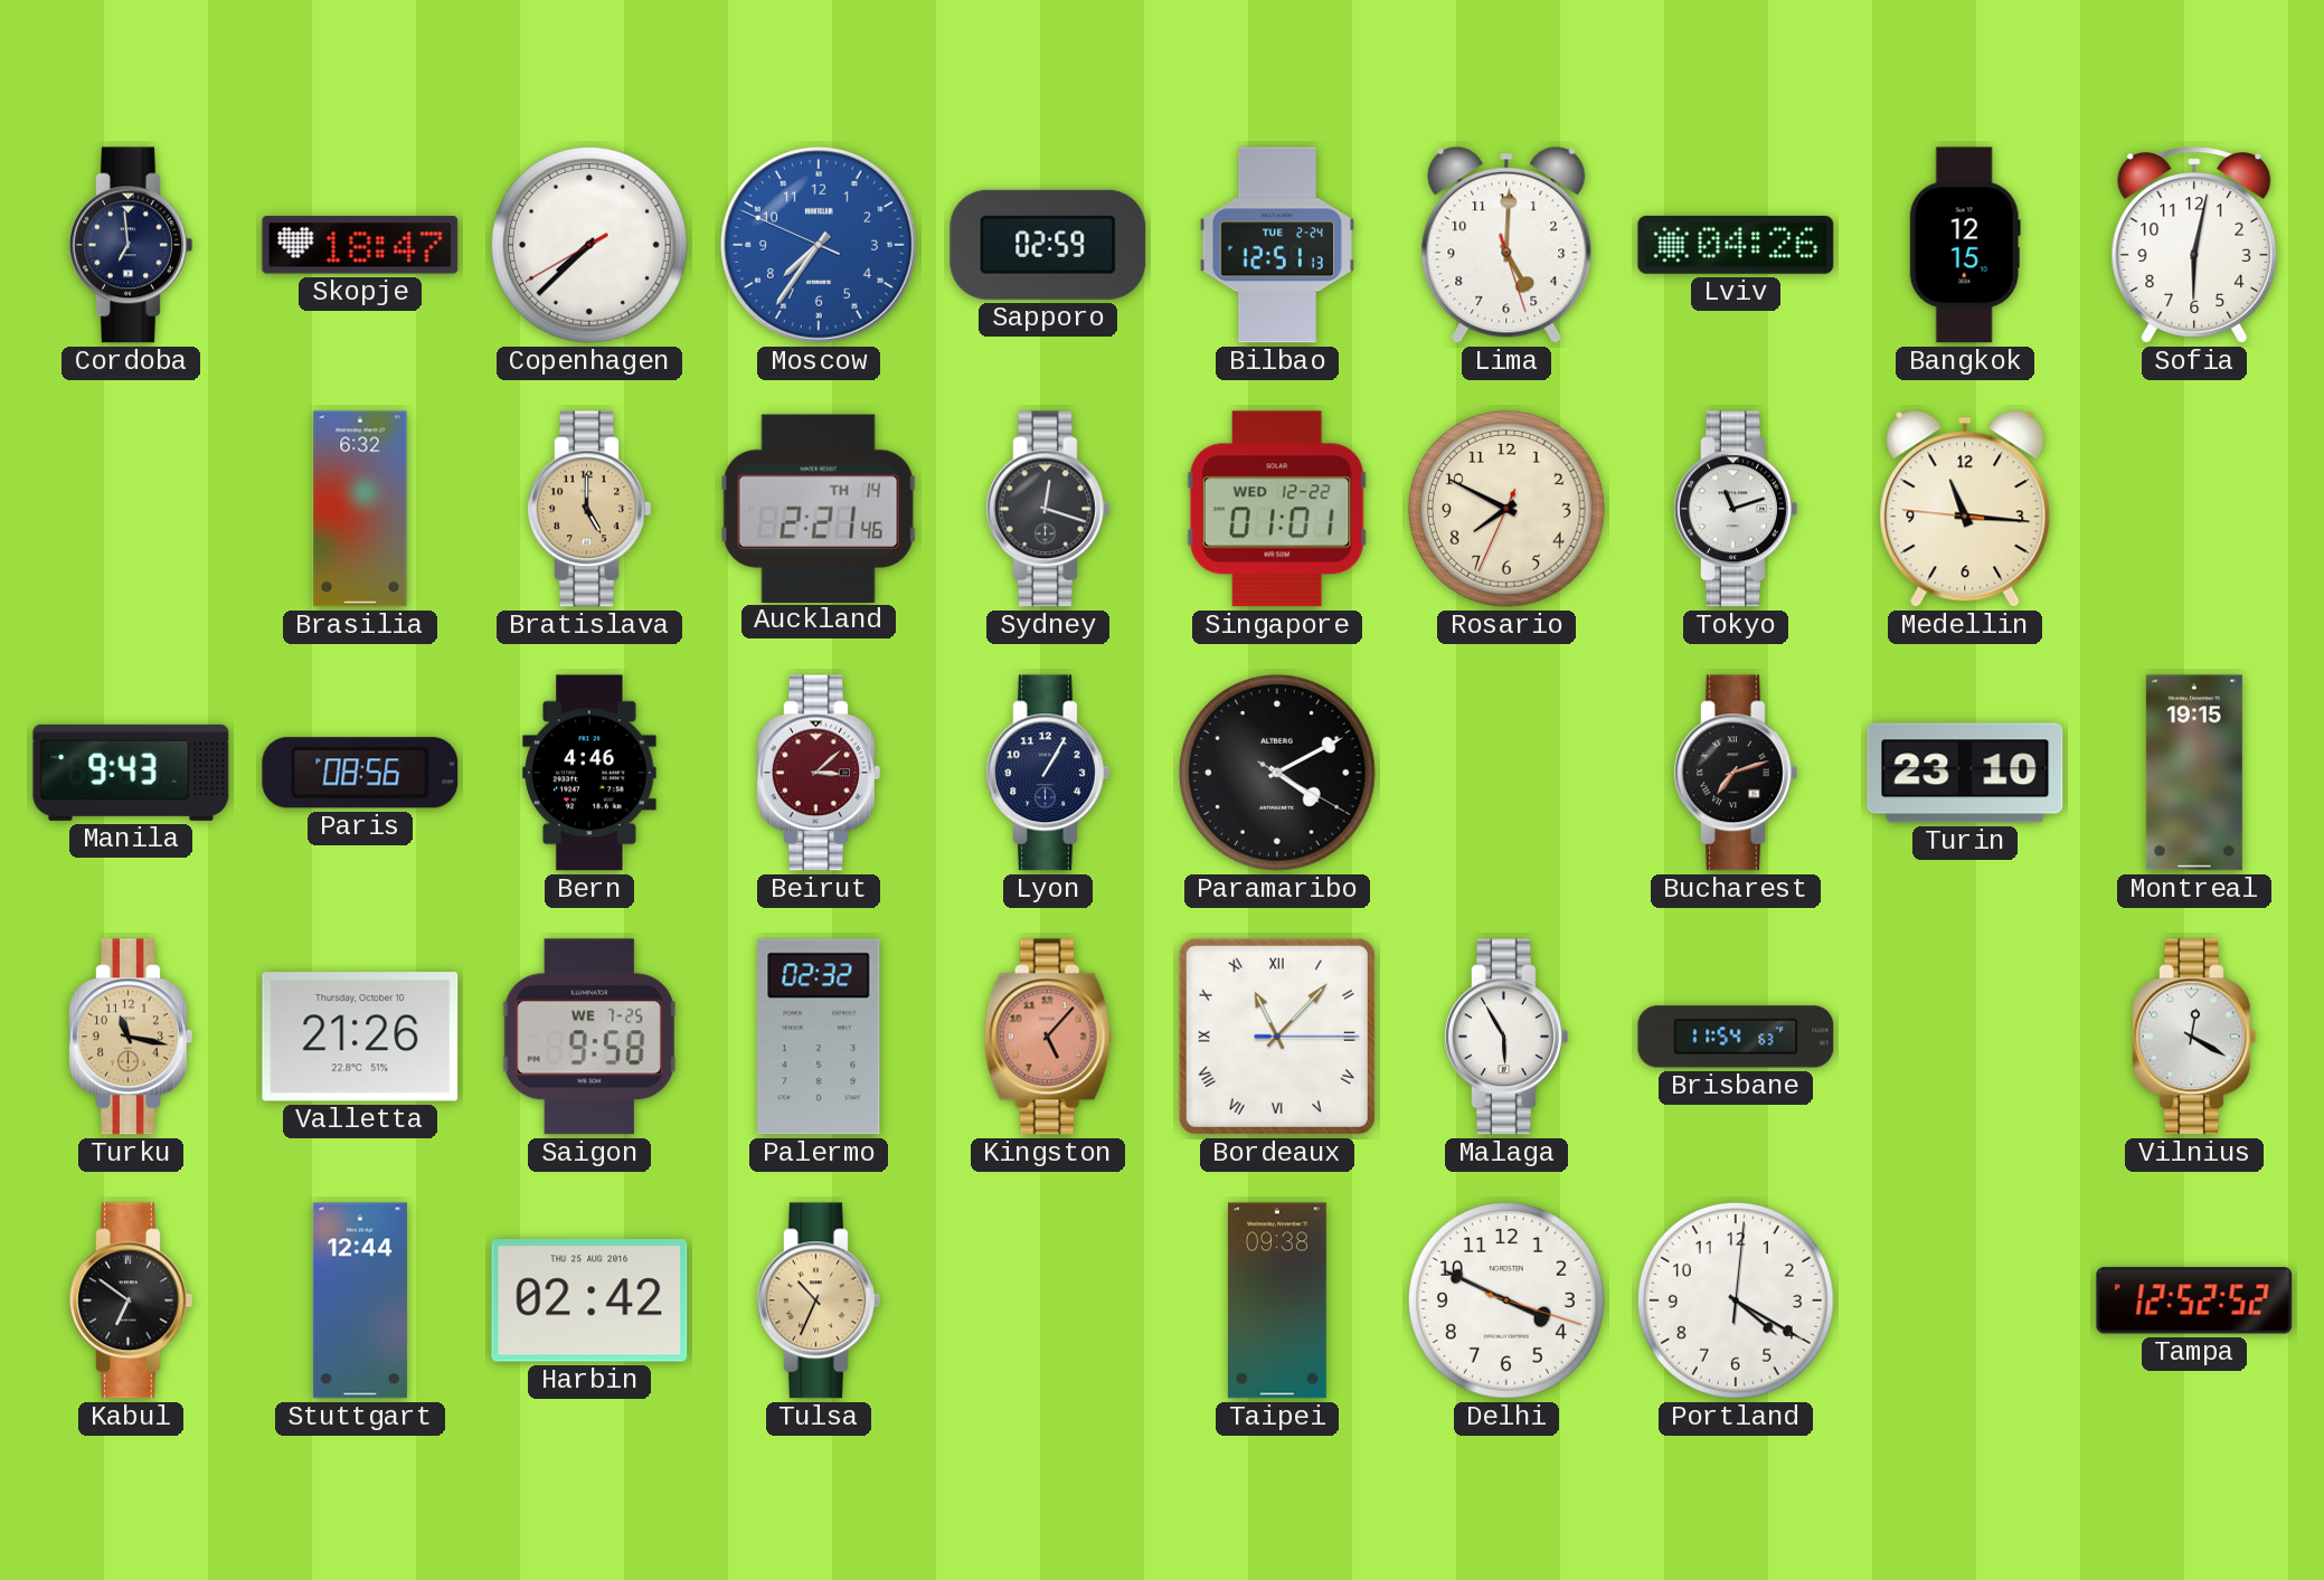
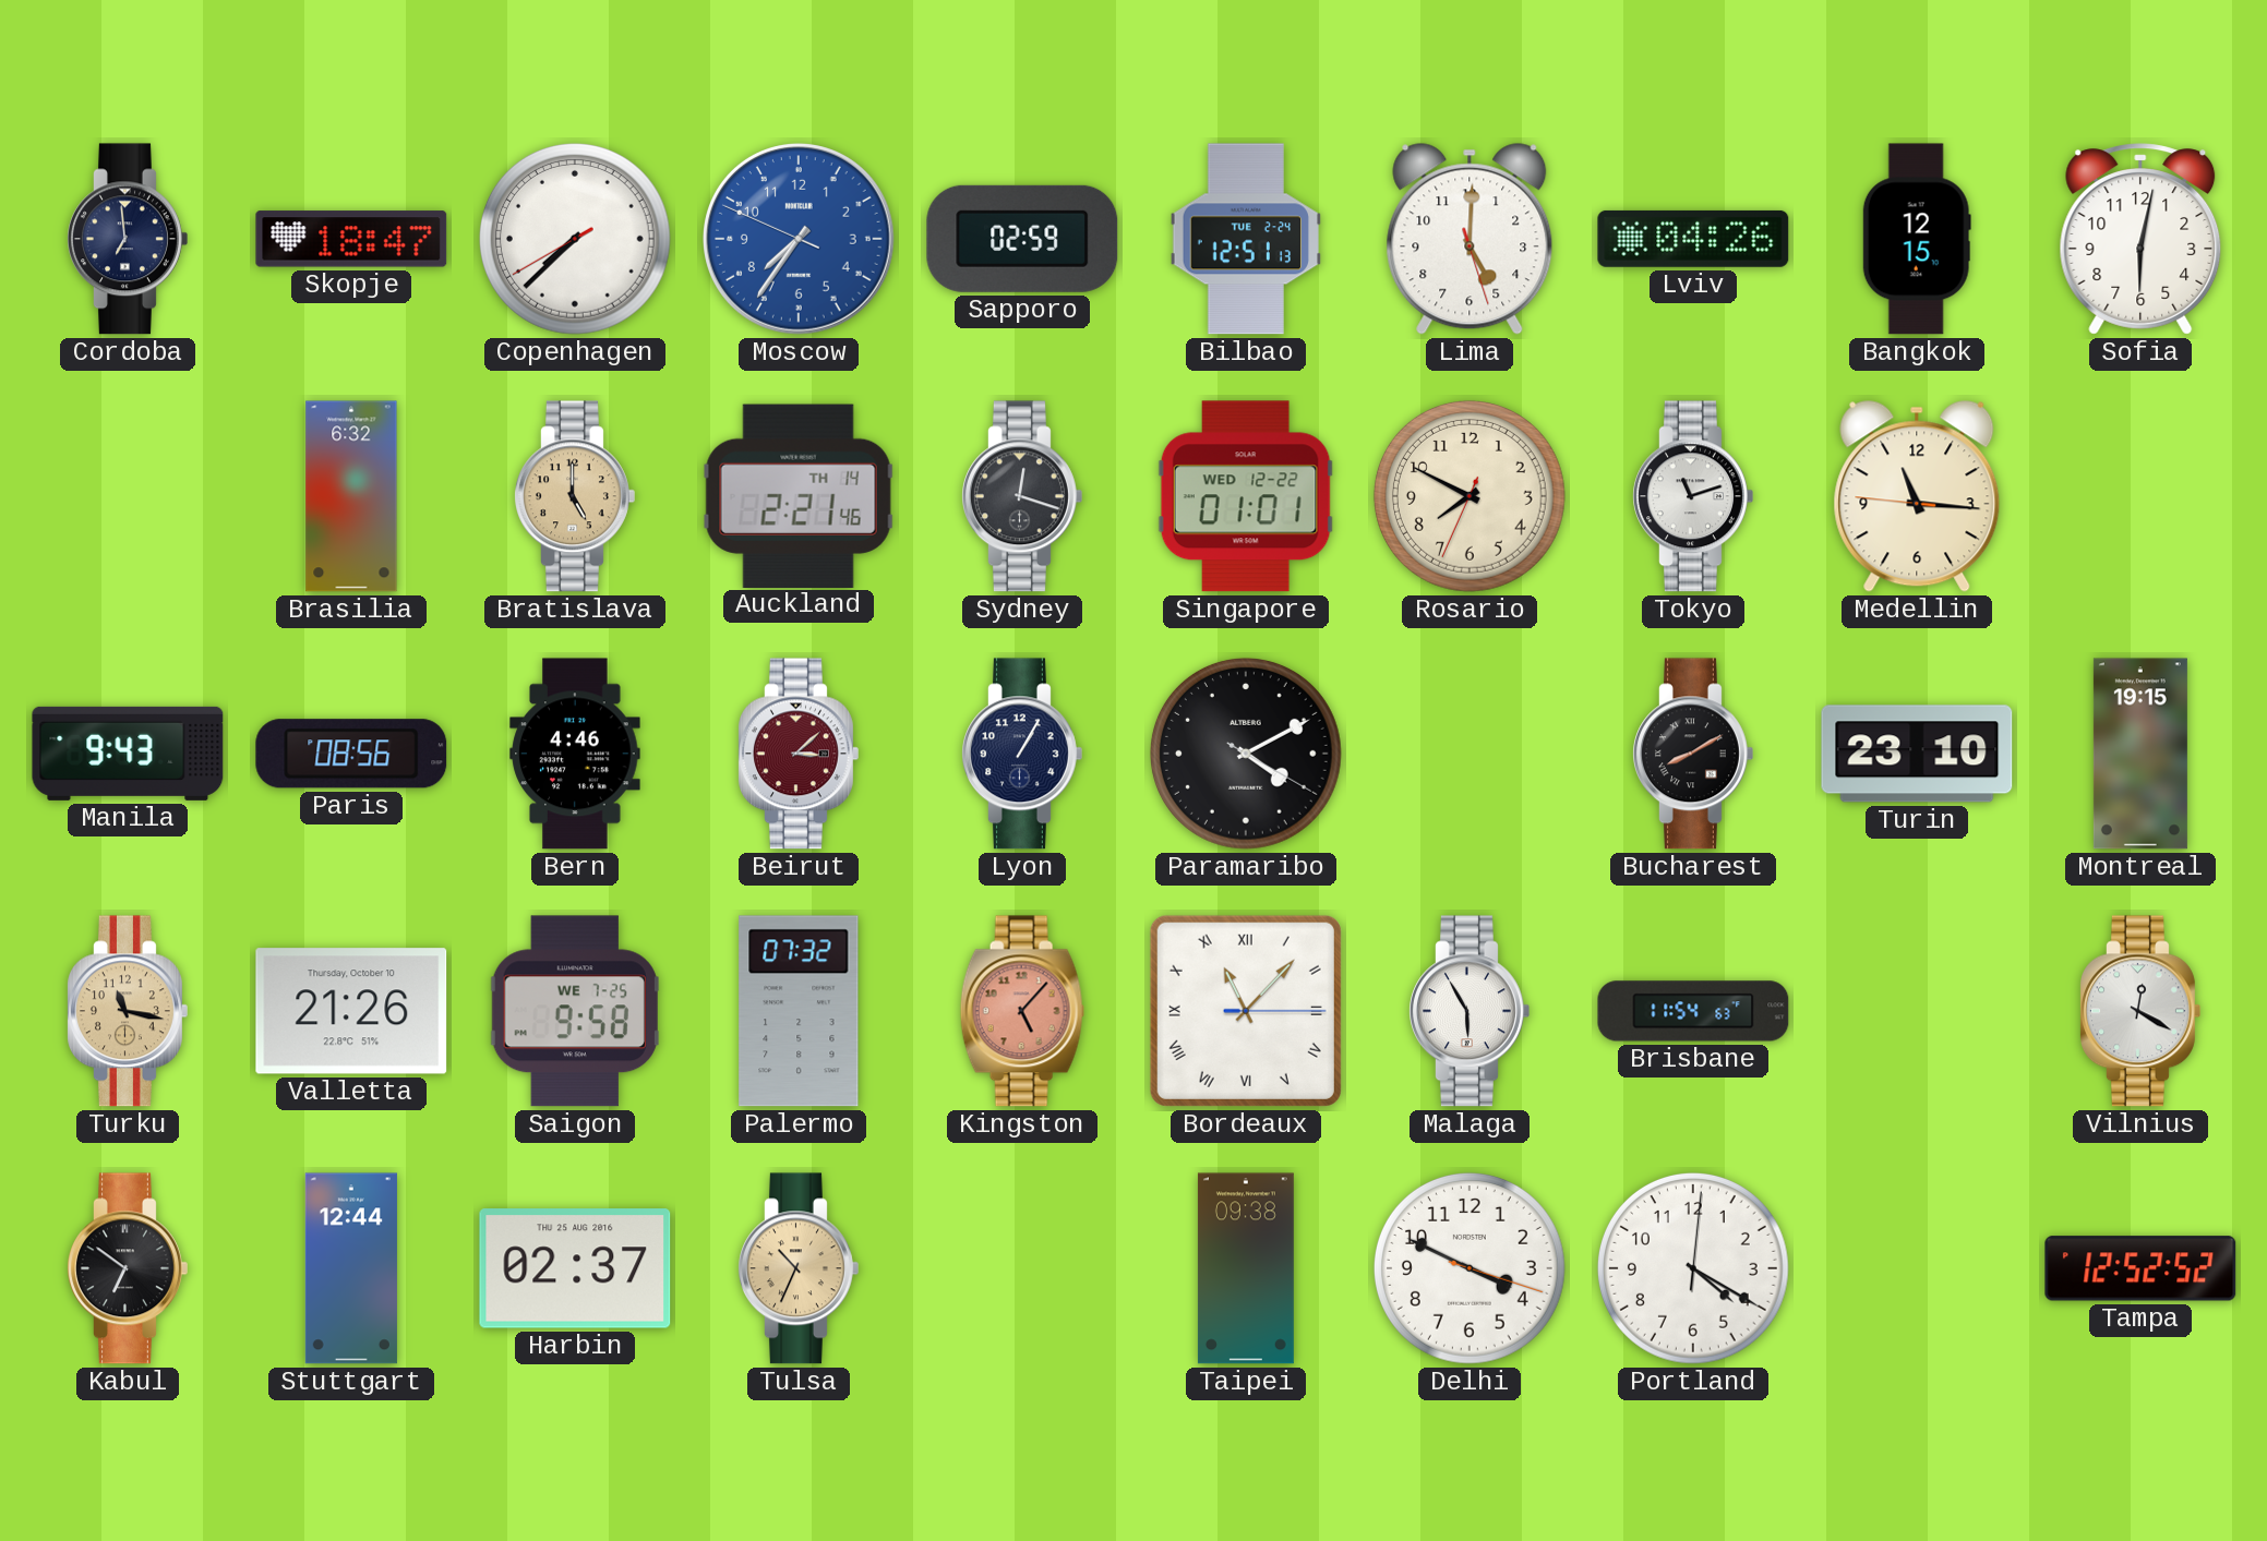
Bucharest: 7:12 -> 8:10
Palermo: 02:32 -> 07:32
Harbin: 02:42 -> 02:37
